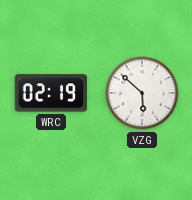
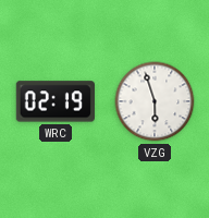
VZG: 5:52 -> 5:57
